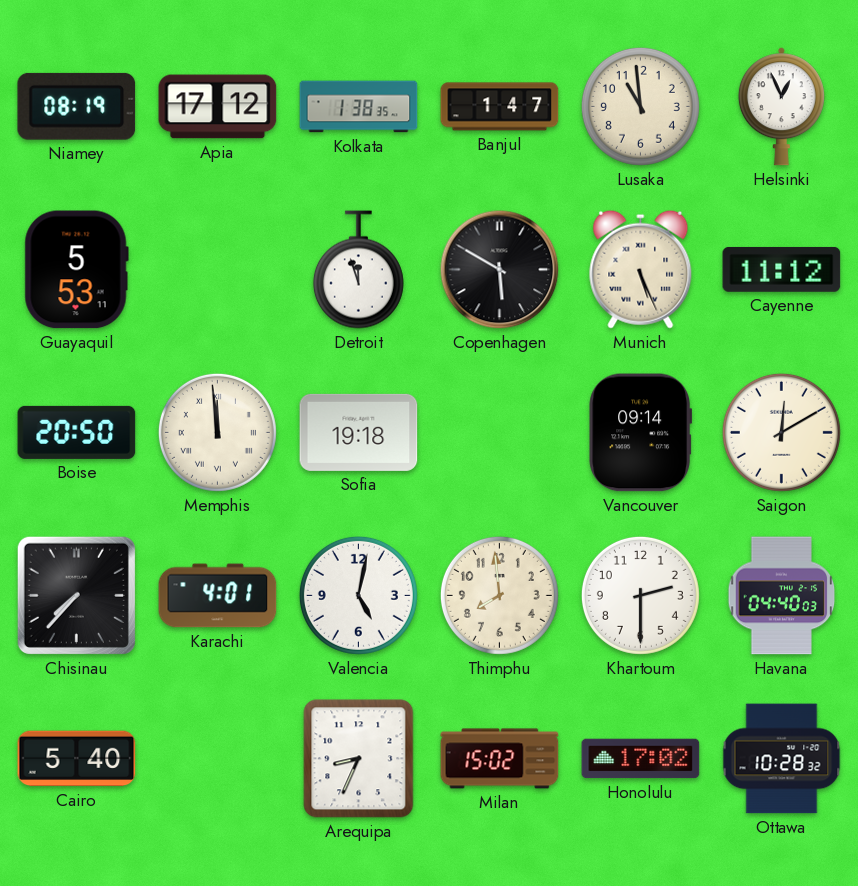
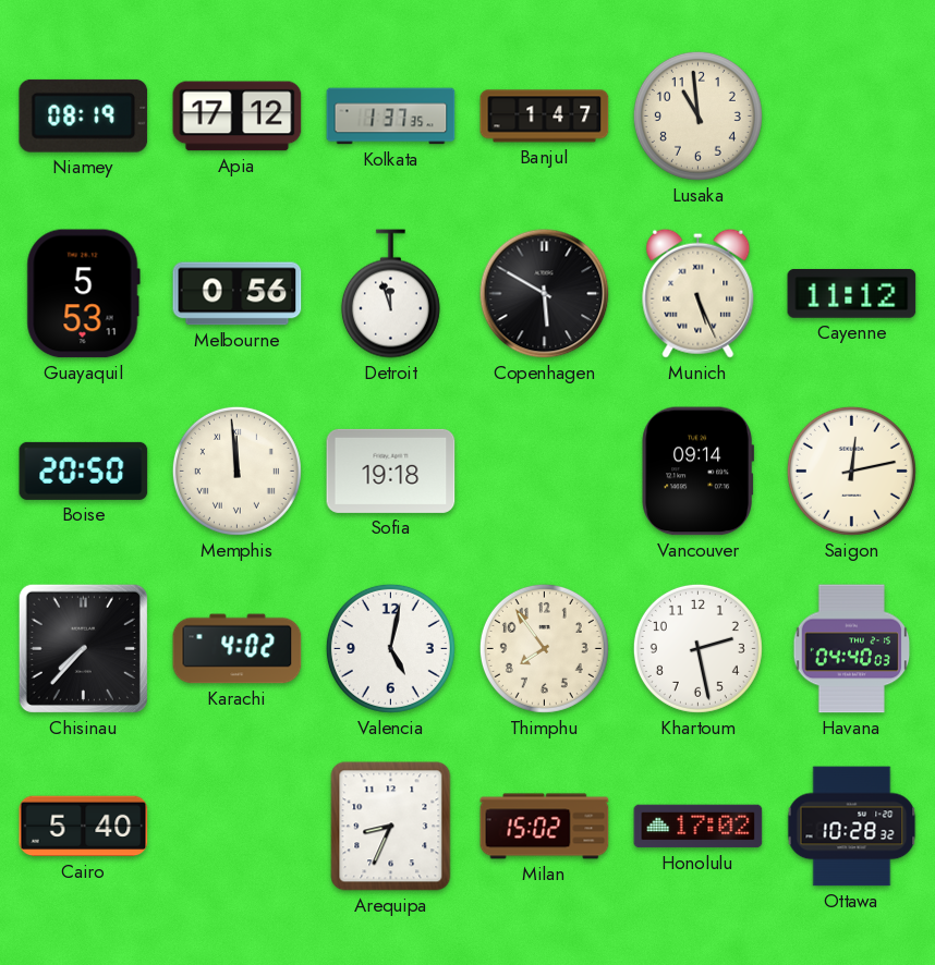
Kolkata: 1:38 -> 1:37
Helsinki: 12:56 -> none
Melbourne: none -> 0:56
Saigon: 12:10 -> 12:13
Karachi: 4:01 -> 4:02
Thimphu: 7:59 -> 7:54
Khartoum: 2:30 -> 2:28
